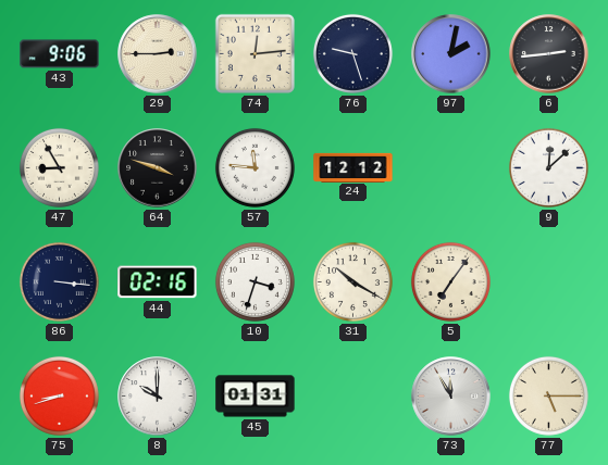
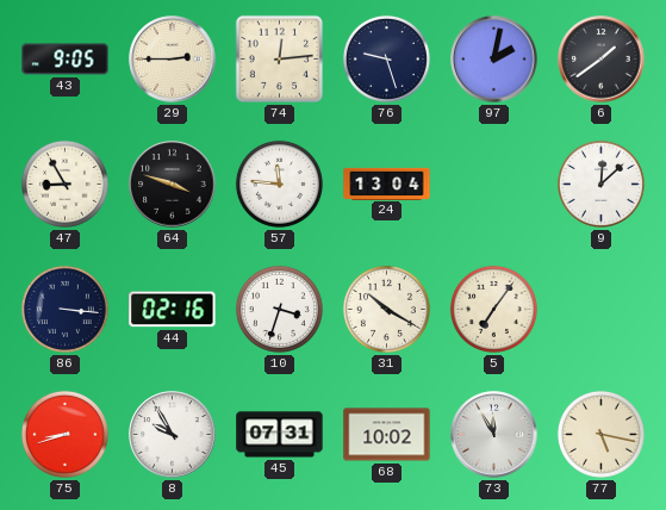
43: 9:06 -> 9:05
6: 2:44 -> 1:39
24: 12:12 -> 13:04
8: 10:00 -> 9:55
45: 01:31 -> 07:31
68: none -> 10:02
77: 5:15 -> 5:17
